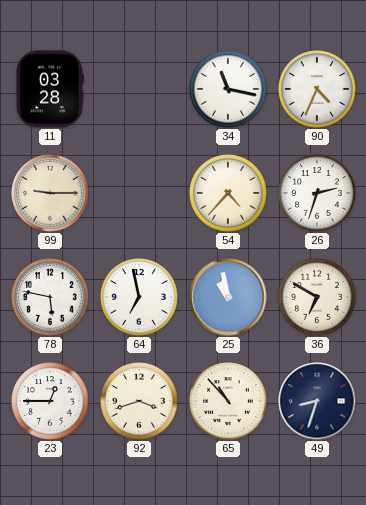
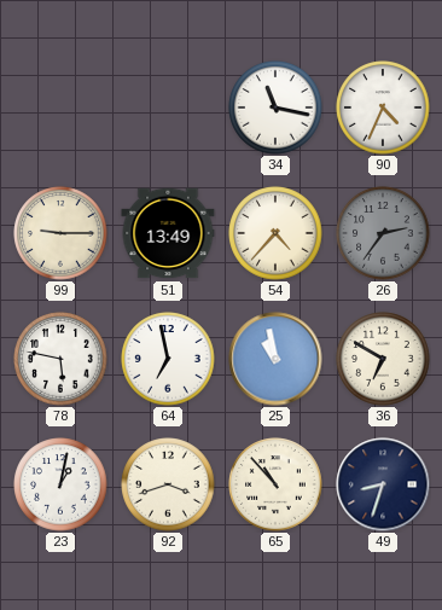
11: 03:28 -> none
51: none -> 13:49
26: 2:33 -> 2:36
26 dial: white -> grey
23: 12:45 -> 1:02
